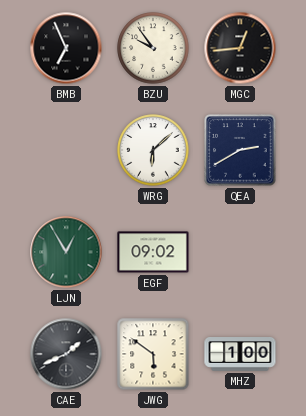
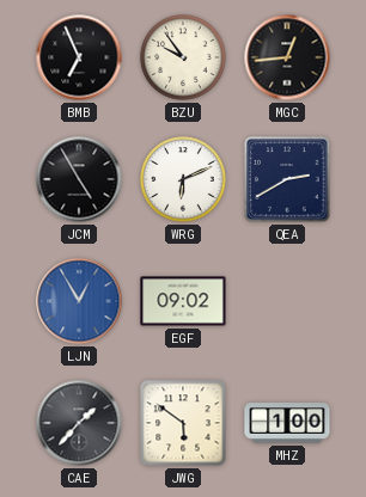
JCM: none -> 4:55
WRG: 6:08 -> 6:11
LJN dial: green -> blue
CAE: 1:41 -> 1:37
